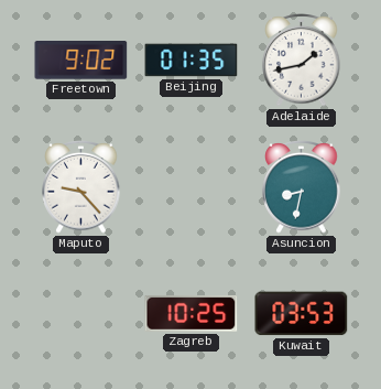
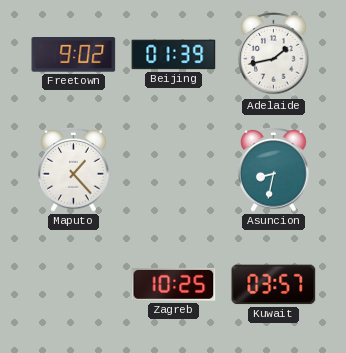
Beijing: 01:35 -> 01:39
Maputo: 9:23 -> 1:23
Kuwait: 03:53 -> 03:57
